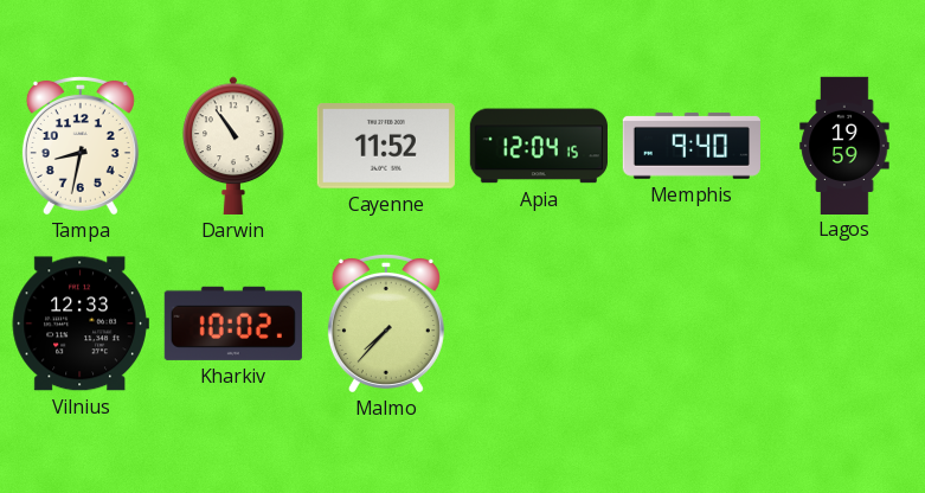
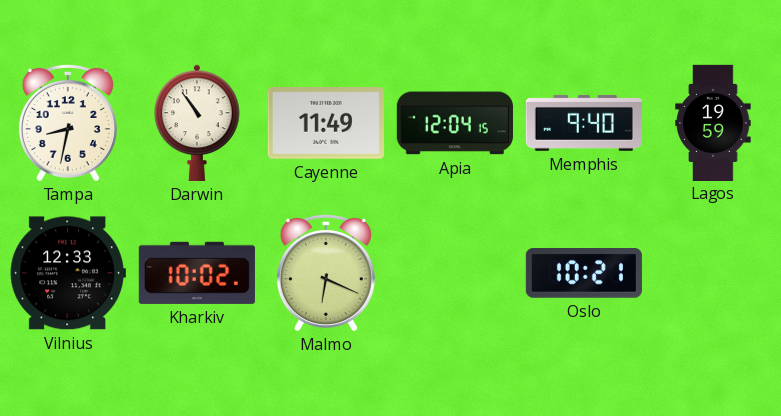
Cayenne: 11:52 -> 11:49
Malmo: 7:37 -> 6:19
Oslo: none -> 10:21
